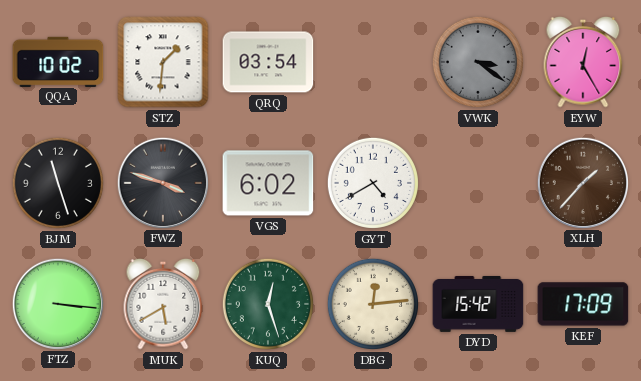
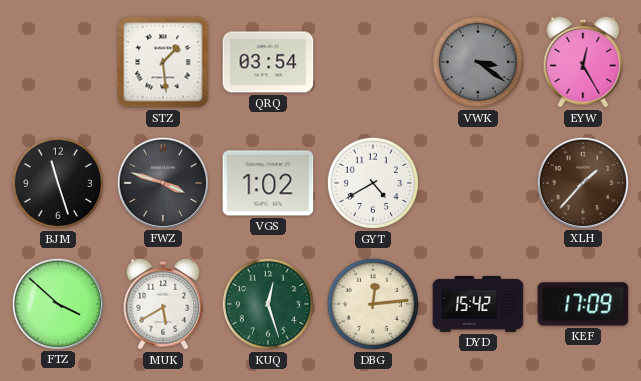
QQA: 10:02 -> none
STZ: 1:31 -> 1:29
VGS: 6:02 -> 1:02
FTZ: 3:16 -> 3:52
